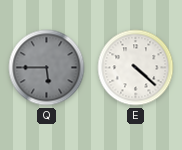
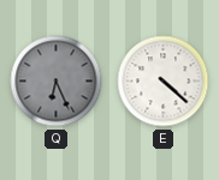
Q: 5:45 -> 6:26
